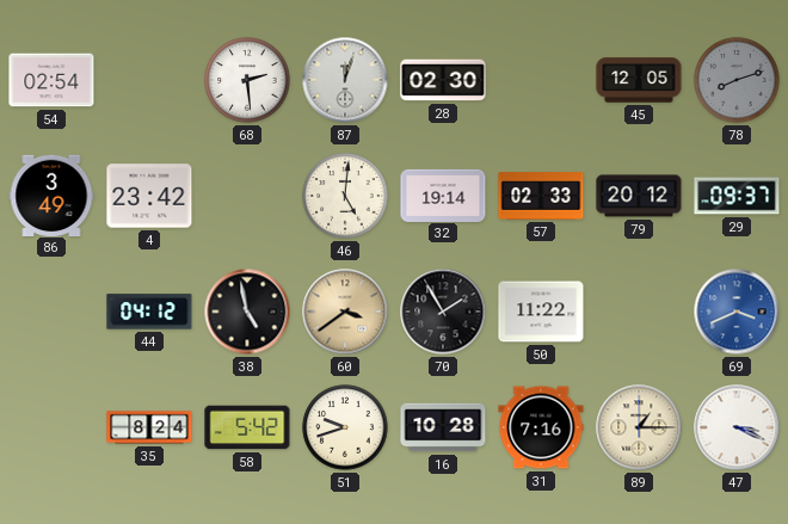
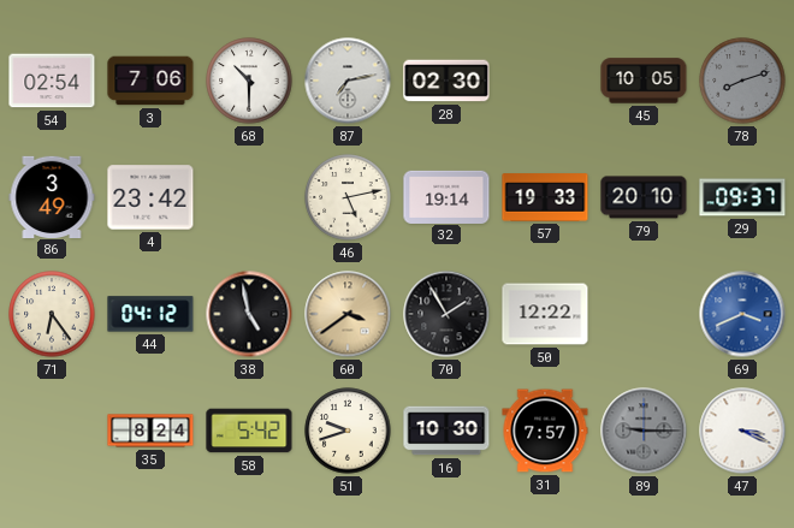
3: none -> 7:06
68: 2:29 -> 10:30
87: 12:03 -> 7:13
45: 12:05 -> 10:05
46: 5:01 -> 5:13
57: 02:33 -> 19:33
79: 20:12 -> 20:10
71: none -> 6:24
50: 11:22 -> 12:22
16: 10:28 -> 10:30
31: 7:16 -> 7:57
89: 1:15 -> 9:15
89 dial: cream -> grey
